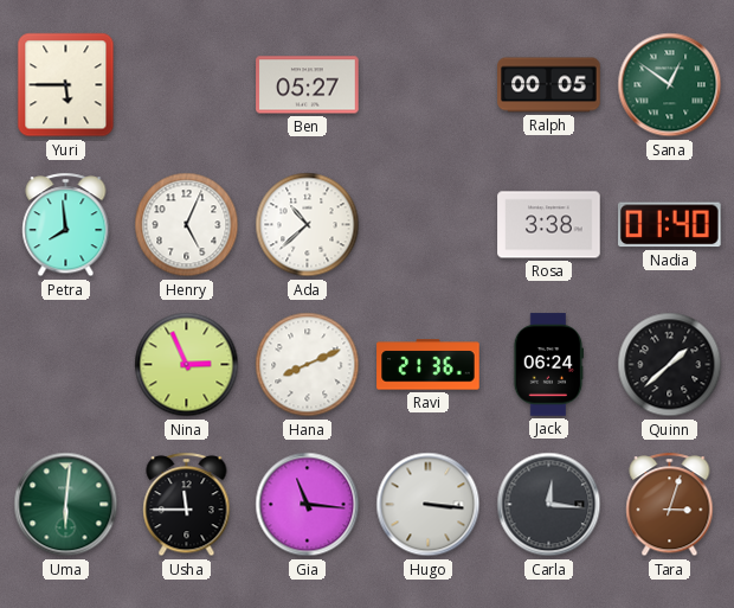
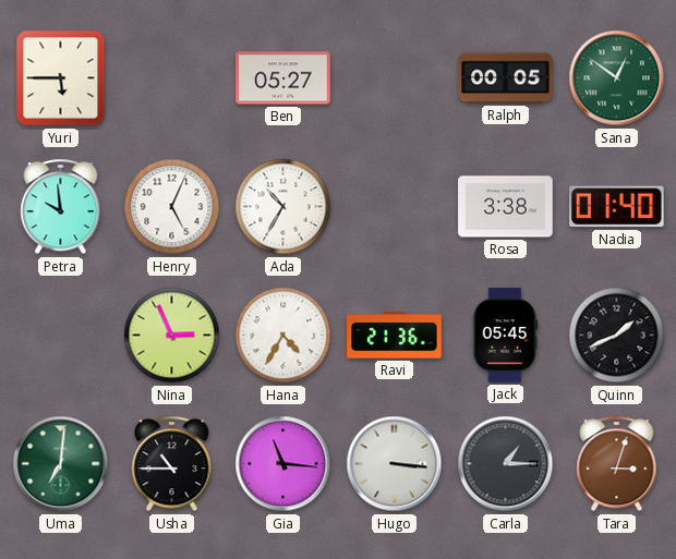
Petra: 7:59 -> 9:59
Ada: 10:38 -> 10:35
Hana: 8:11 -> 4:35
Jack: 06:24 -> 05:45
Quinn: 1:38 -> 1:41
Uma: 6:01 -> 7:01
Usha: 11:45 -> 10:45
Carla: 12:16 -> 1:15
